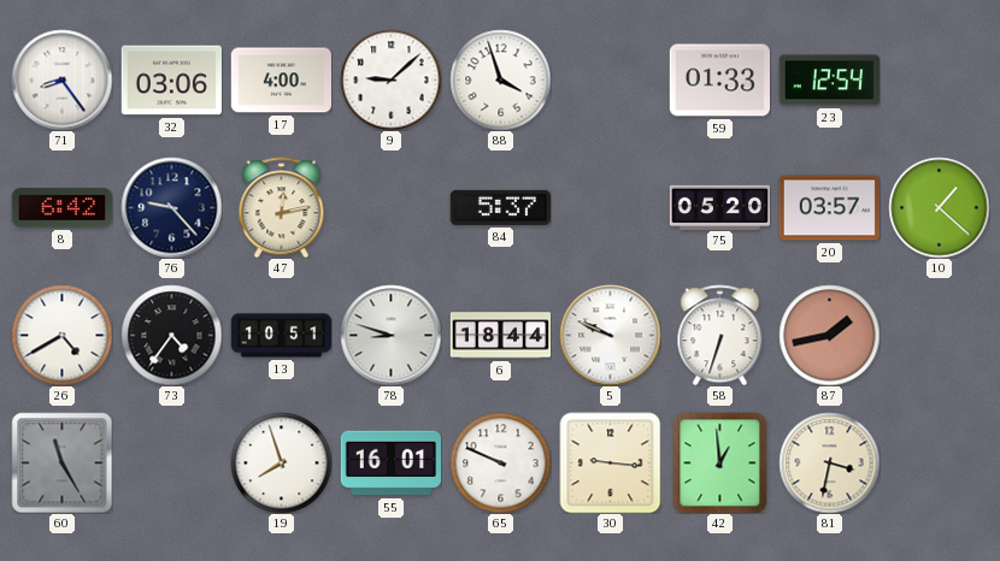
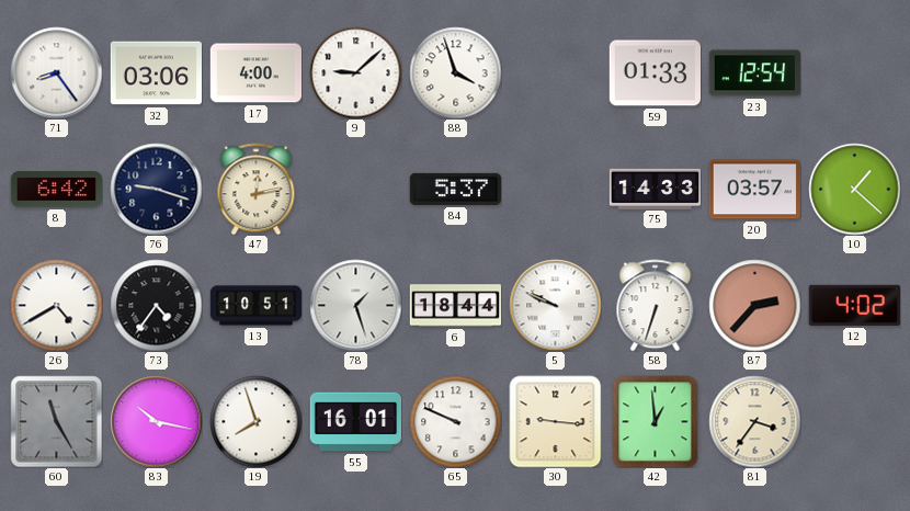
76: 9:23 -> 9:18
75: 05:20 -> 14:33
78: 8:48 -> 1:27
87: 1:43 -> 2:37
12: none -> 4:02
83: none -> 10:17
81: 3:32 -> 3:36
